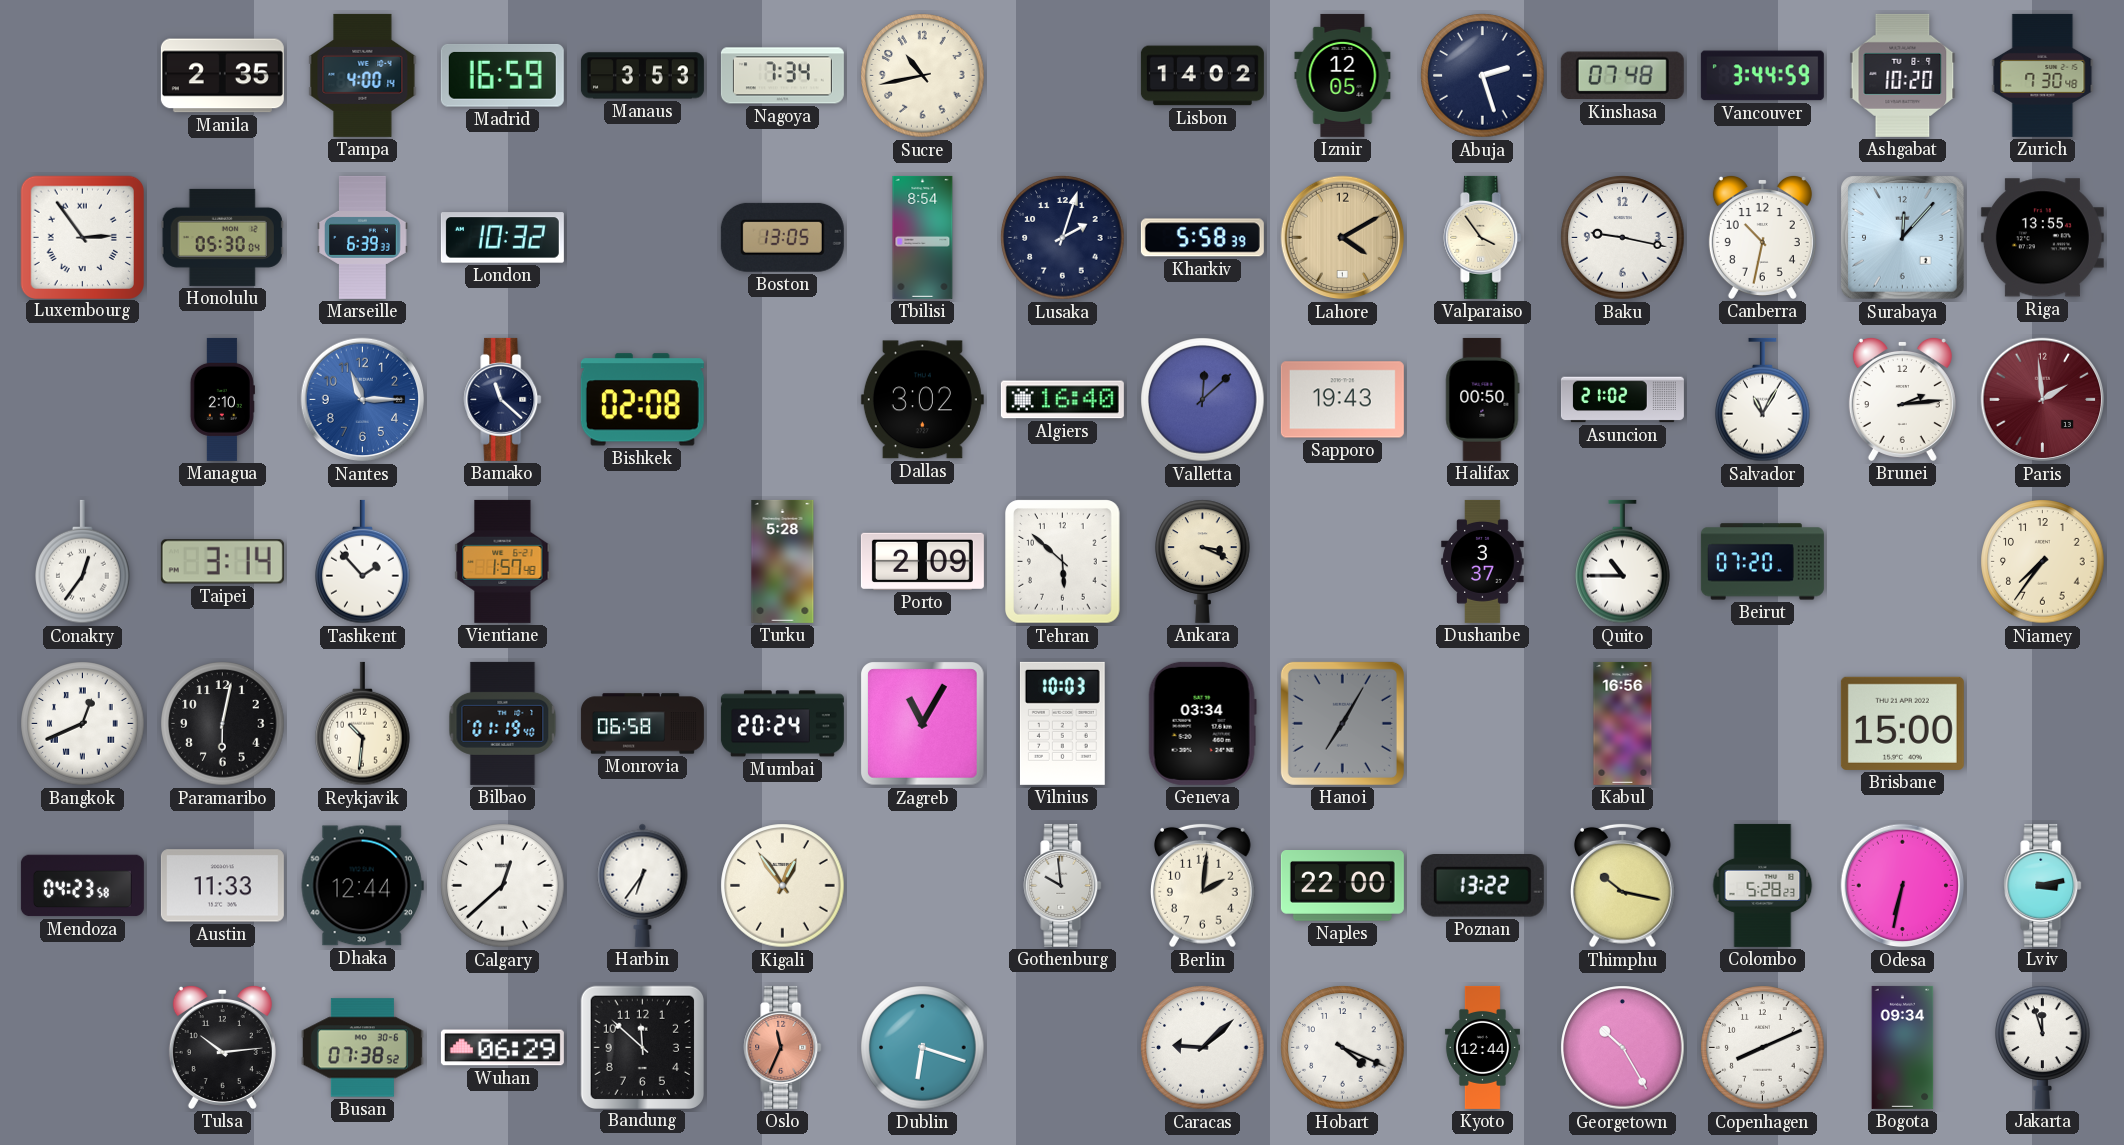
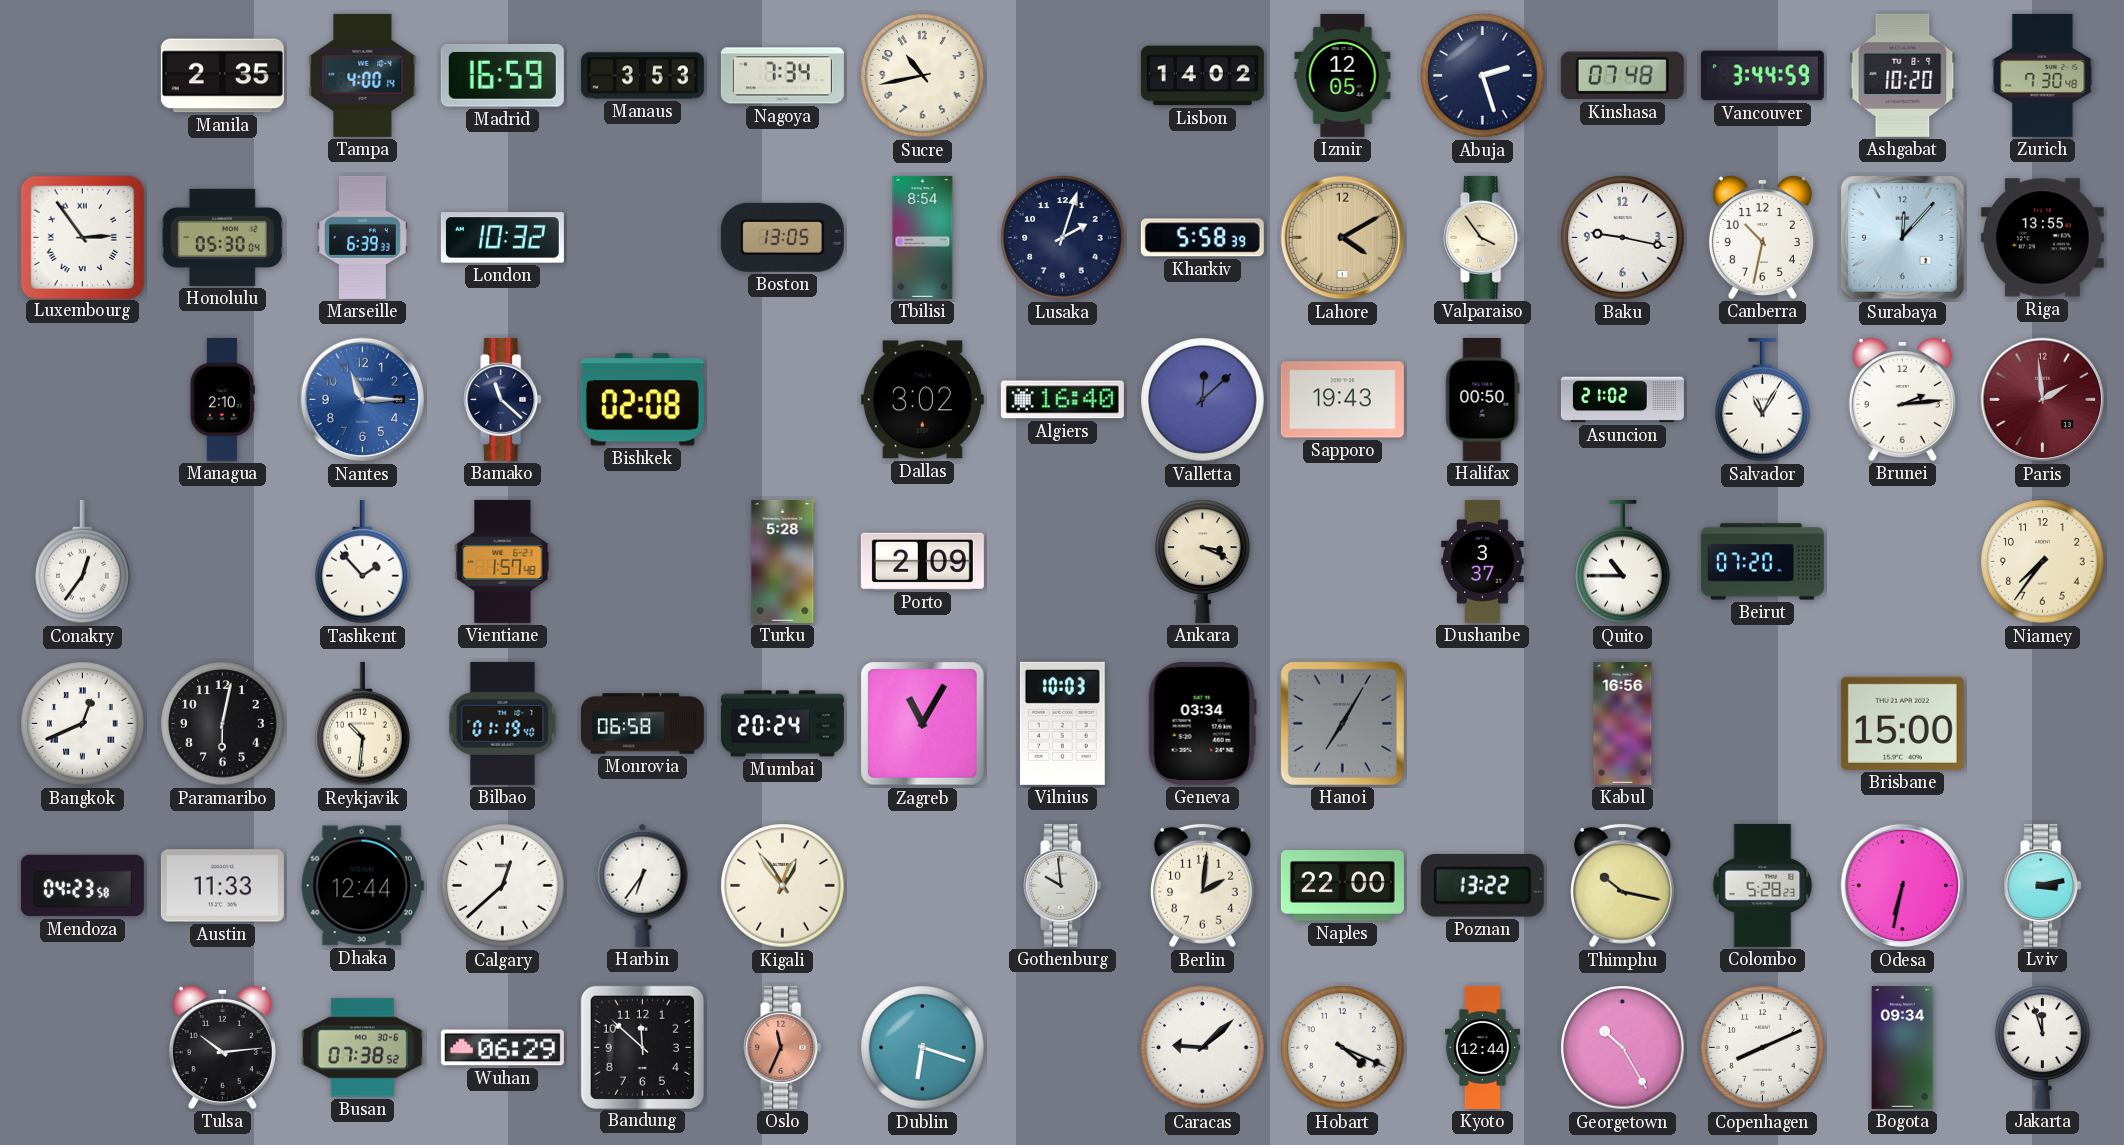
Taipei: 3:14 -> none
Tehran: 5:52 -> none
